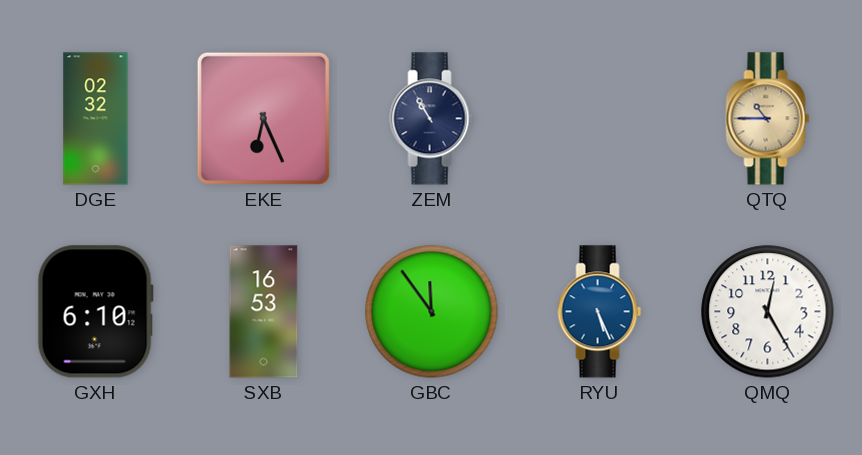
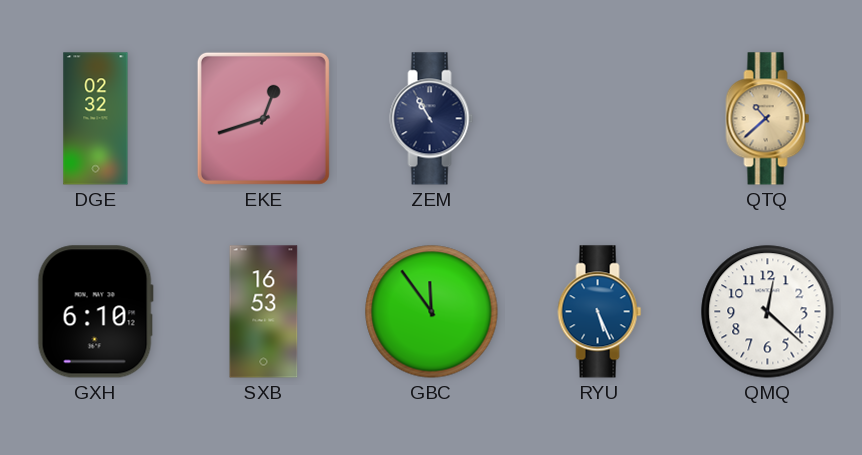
EKE: 6:26 -> 12:42
QTQ: 10:45 -> 10:38
QMQ: 12:25 -> 12:22
